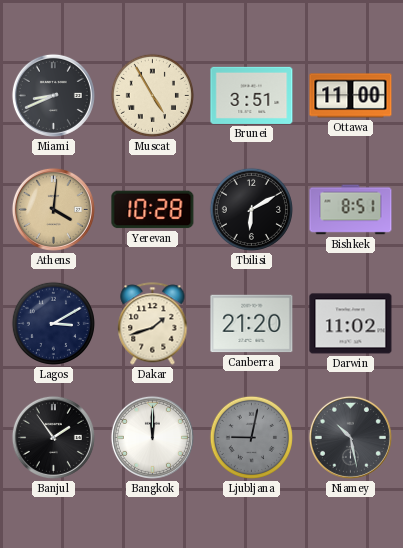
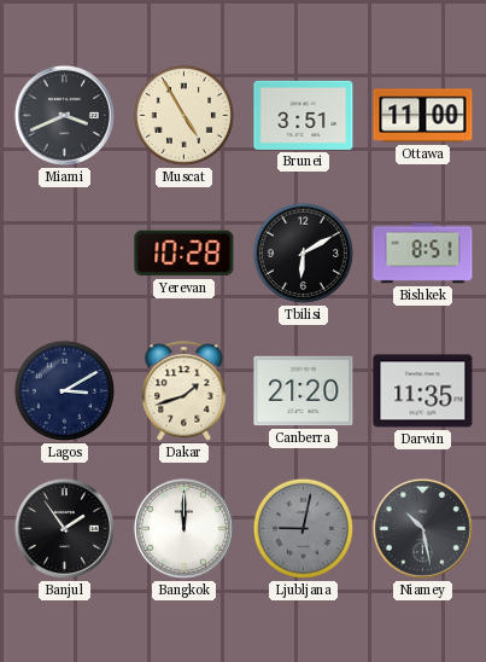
Miami: 8:41 -> 3:41
Athens: 4:01 -> none
Darwin: 11:02 -> 11:35
